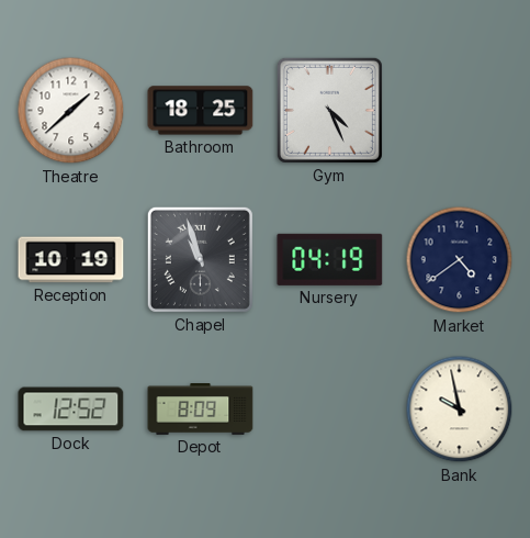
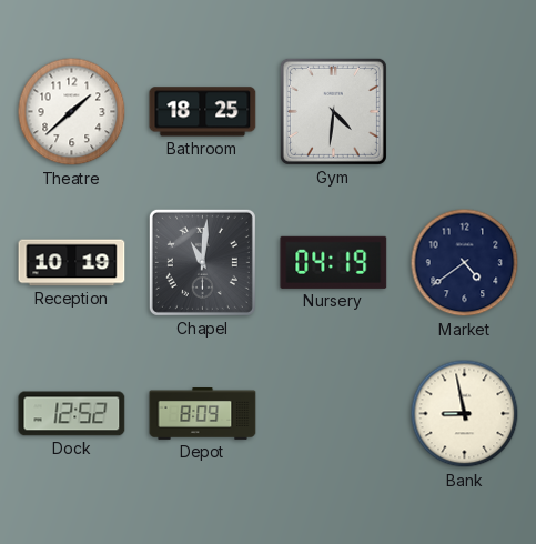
Gym: 4:26 -> 4:31
Chapel: 10:57 -> 11:01
Bank: 9:58 -> 8:58
